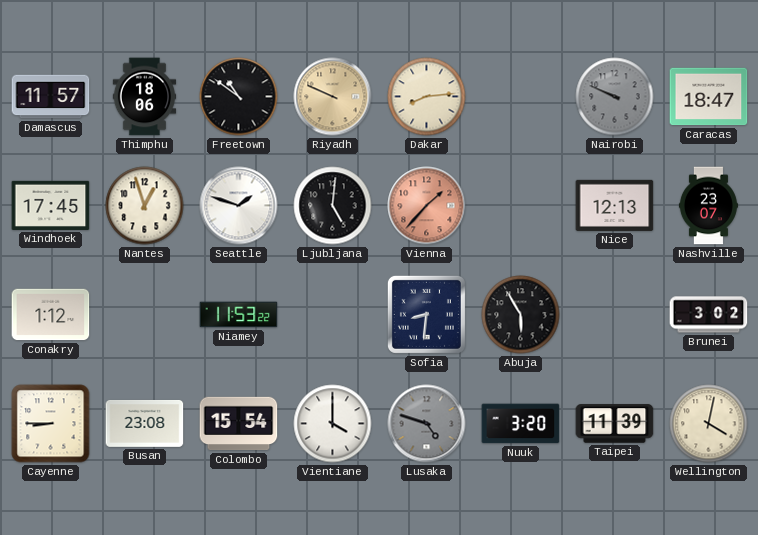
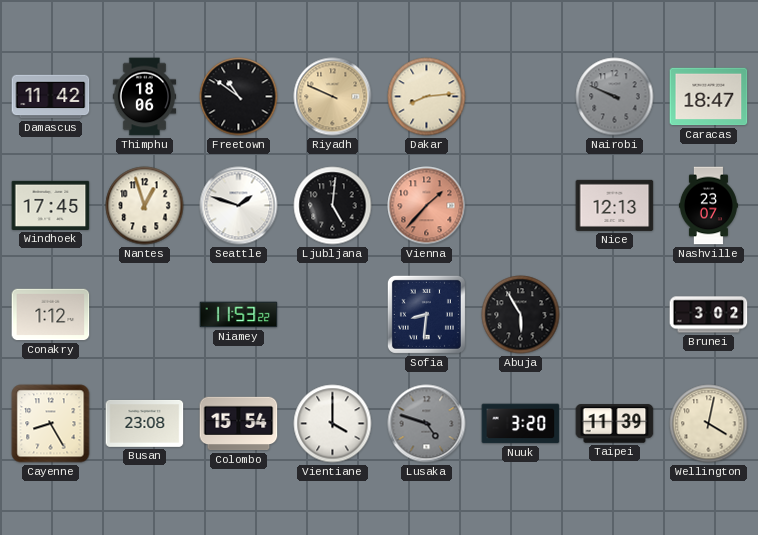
Damascus: 11:57 -> 11:42
Cayenne: 8:45 -> 8:25
